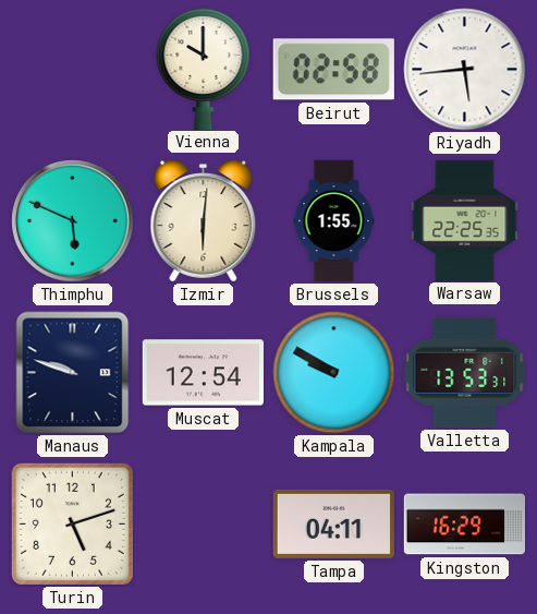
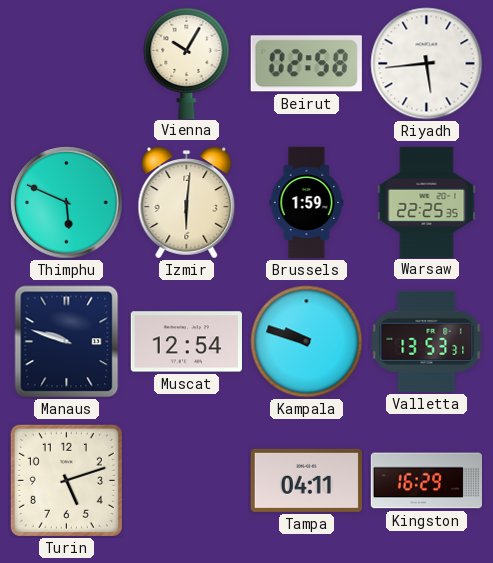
Vienna: 10:00 -> 10:05
Brussels: 1:55 -> 1:59
Kampala: 9:50 -> 9:48
